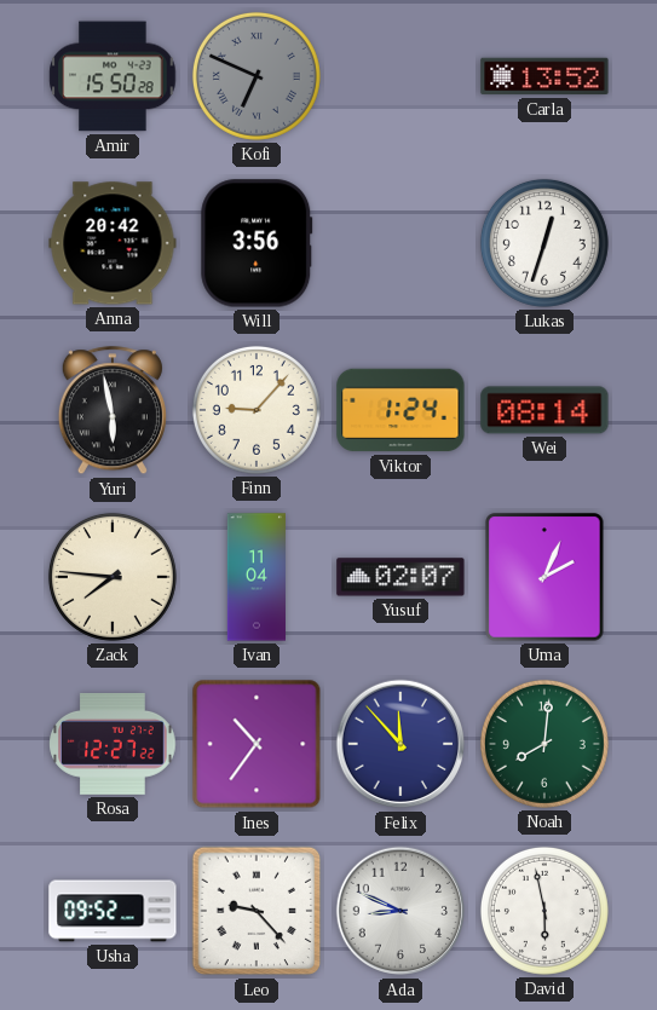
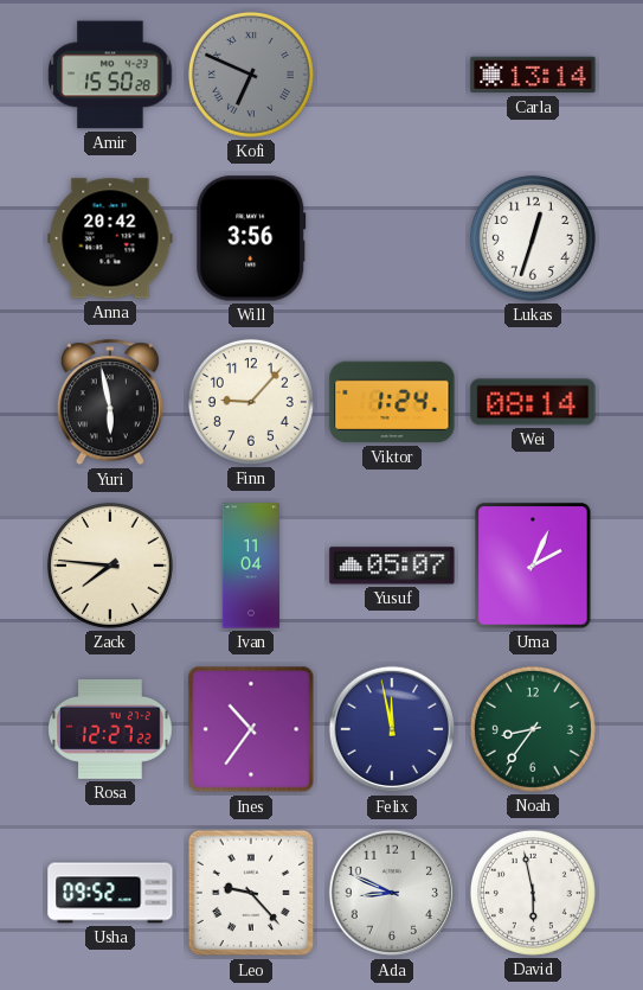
Carla: 13:52 -> 13:14
Yusuf: 02:07 -> 05:07
Felix: 11:53 -> 11:58
Noah: 8:01 -> 8:36
